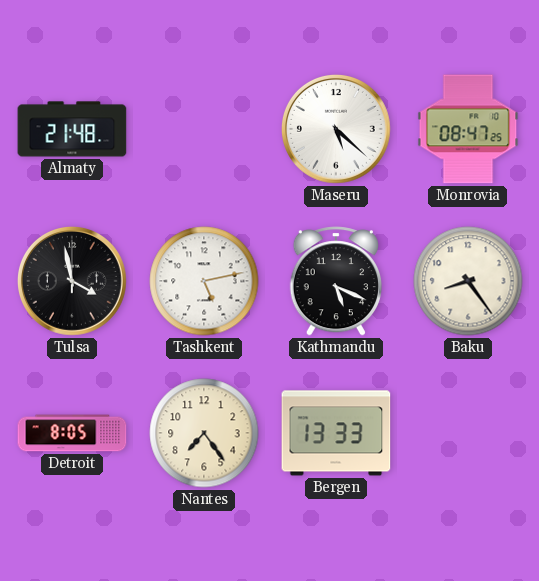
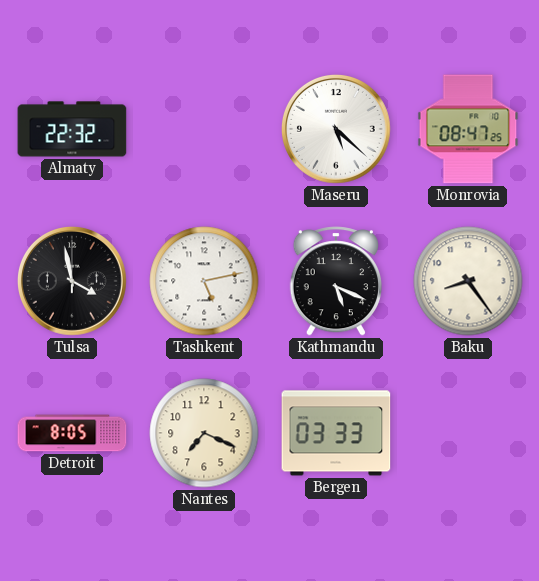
Almaty: 21:48 -> 22:32
Nantes: 7:24 -> 7:19
Bergen: 13:33 -> 03:33
